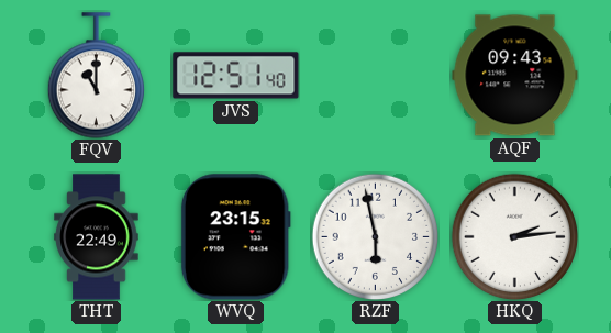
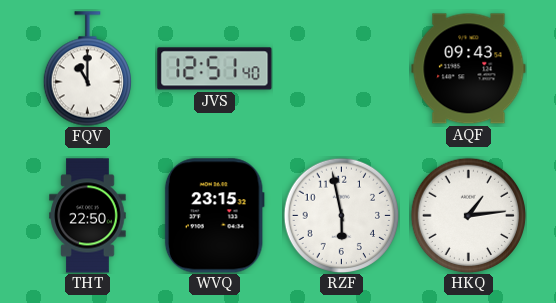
THT: 22:49 -> 22:50
HKQ: 2:14 -> 1:14
